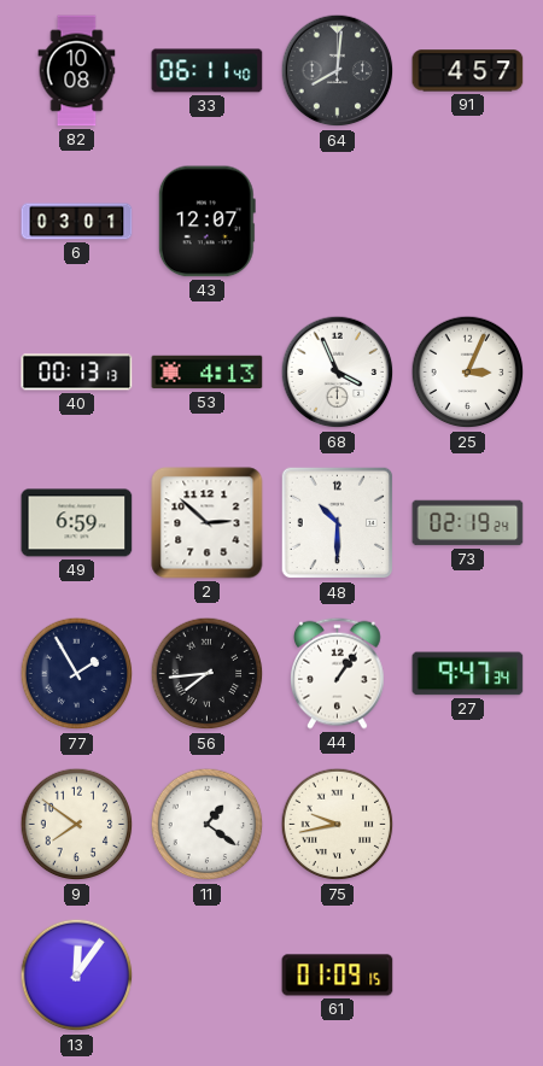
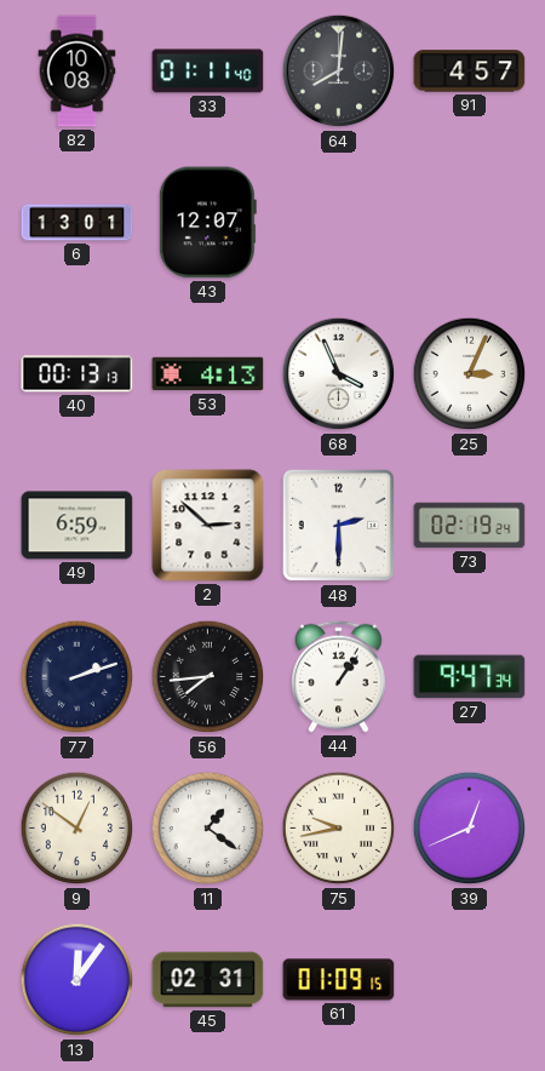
33: 06:11 -> 01:11
6: 03:01 -> 13:01
48: 10:30 -> 2:30
77: 1:55 -> 2:12
9: 7:51 -> 12:51
39: none -> 12:41
45: none -> 02:31
